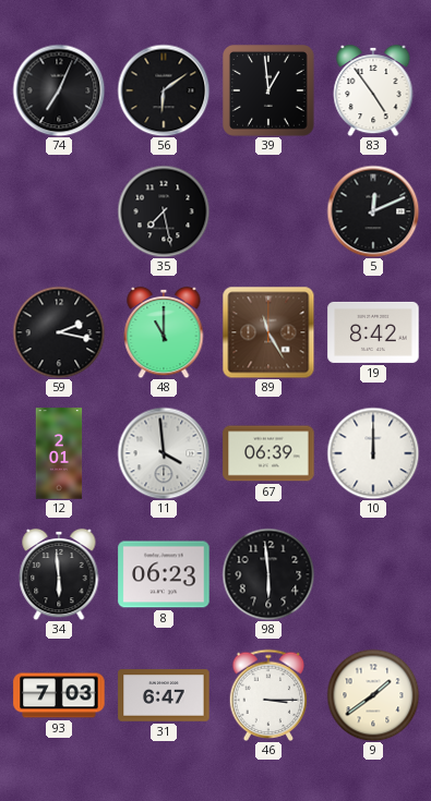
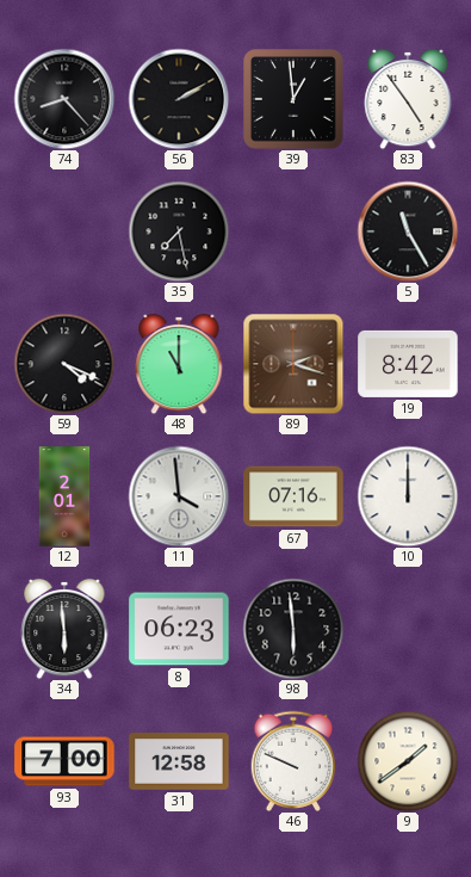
74: 7:04 -> 8:23
56: 6:09 -> 2:10
5: 12:11 -> 11:25
59: 2:17 -> 4:19
89: 11:25 -> 2:18
67: 06:39 -> 07:16
93: 7:03 -> 7:00
31: 6:47 -> 12:58
46: 3:15 -> 9:49
